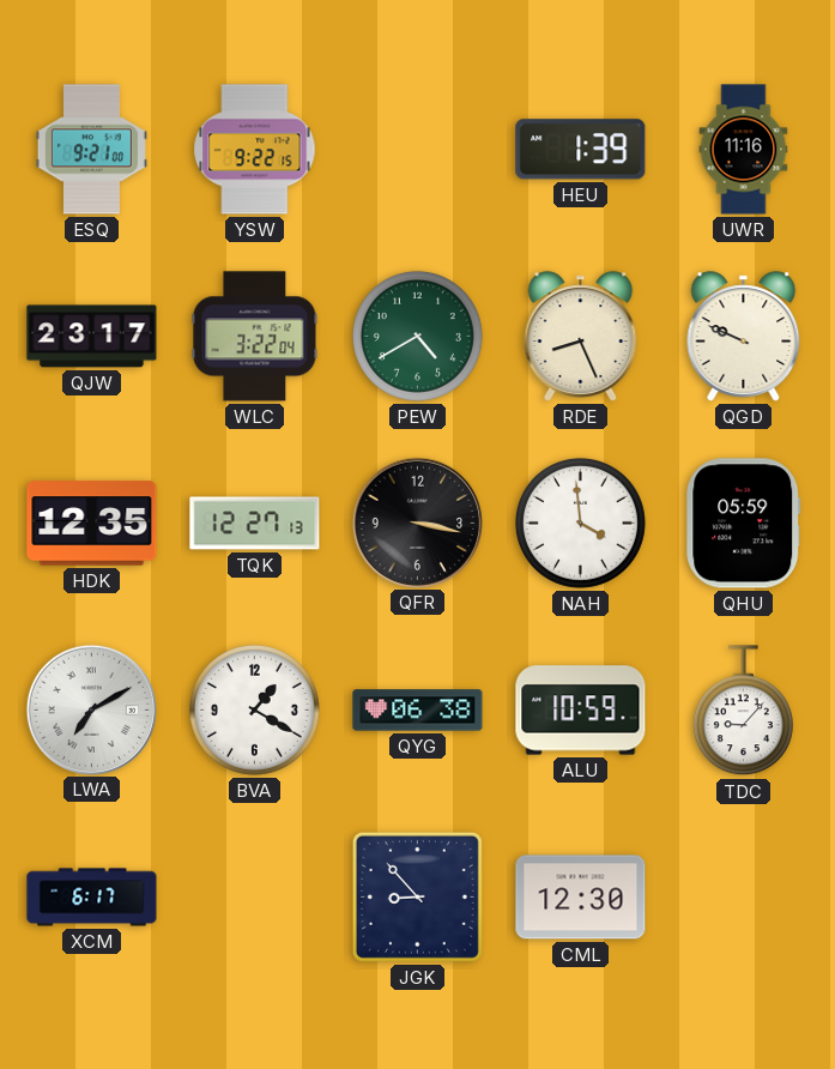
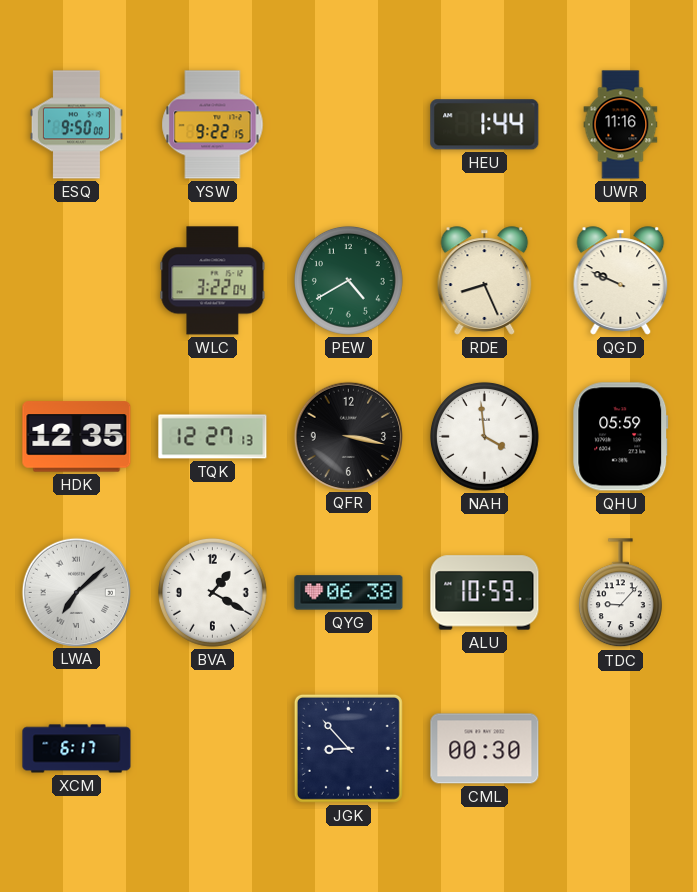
ESQ: 9:21 -> 9:50
HEU: 1:39 -> 1:44
QJW: 23:17 -> none
LWA: 7:10 -> 7:08
CML: 12:30 -> 00:30
